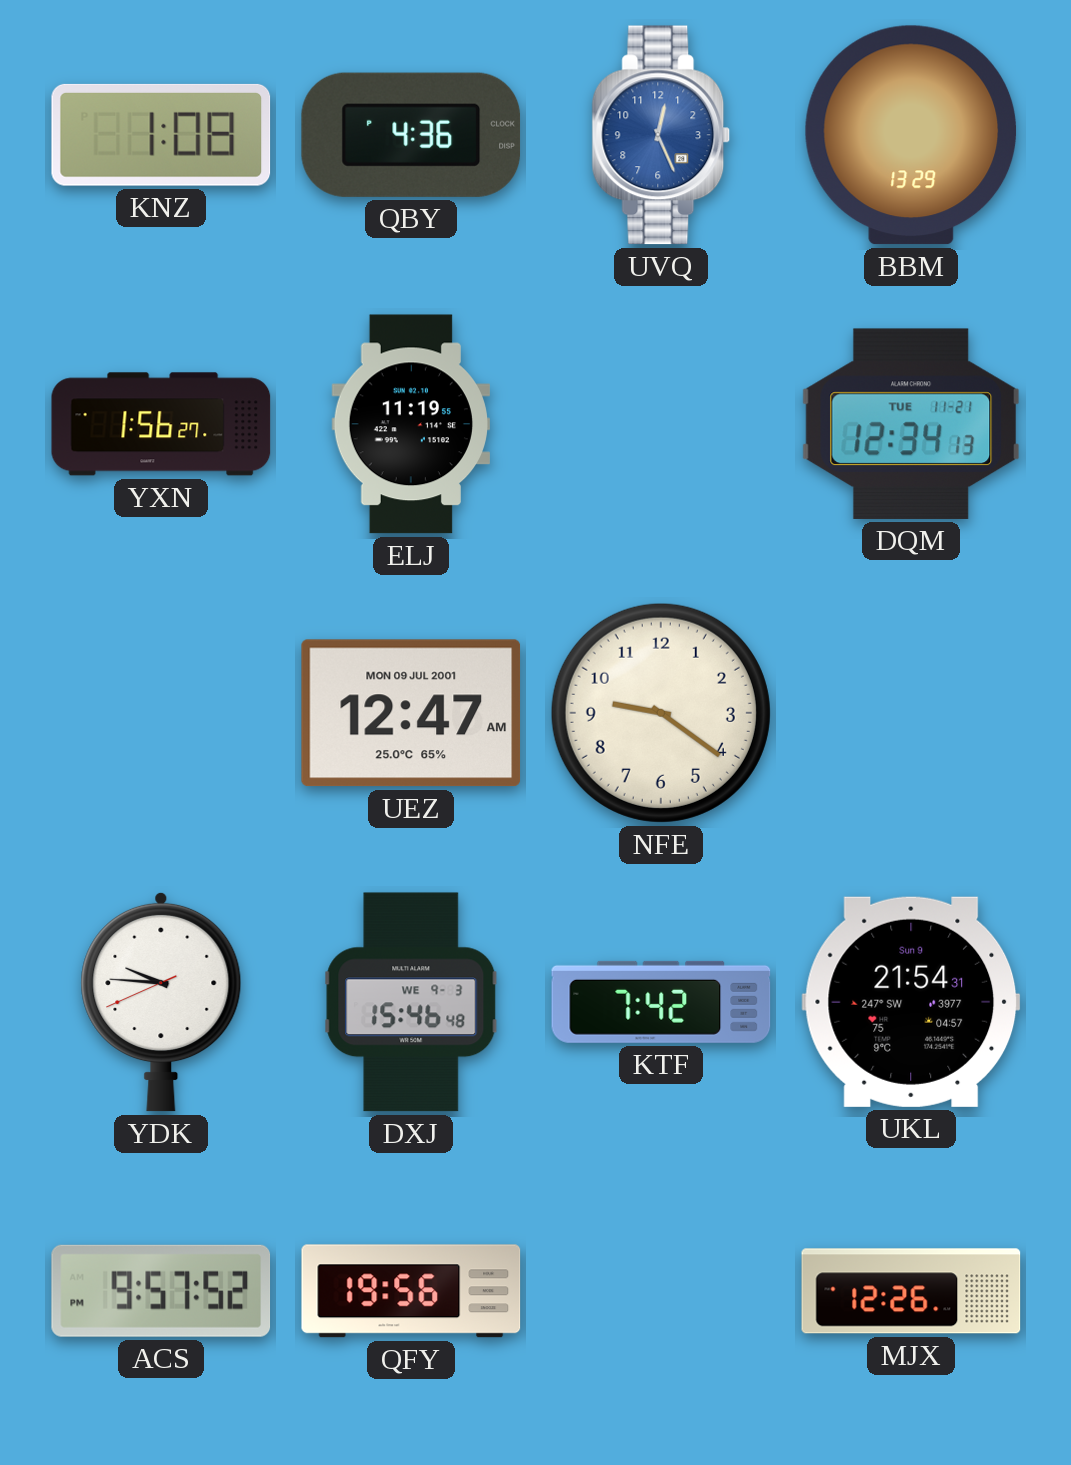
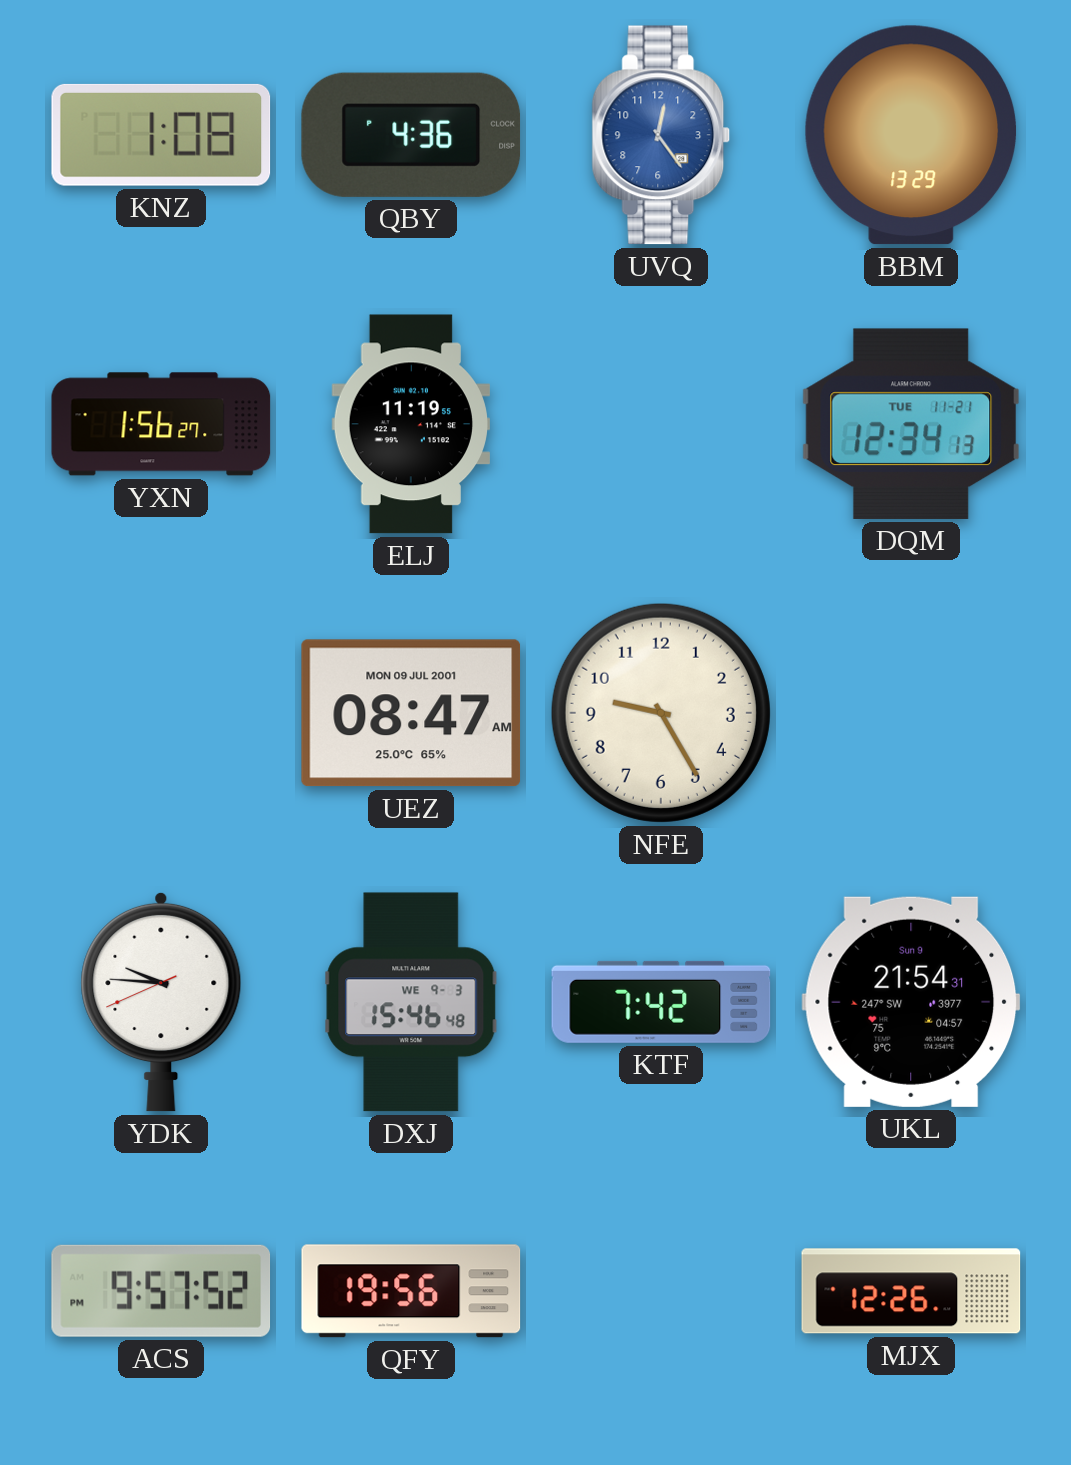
UVQ: 12:26 -> 12:24
UEZ: 12:47 -> 08:47
NFE: 9:21 -> 9:25
